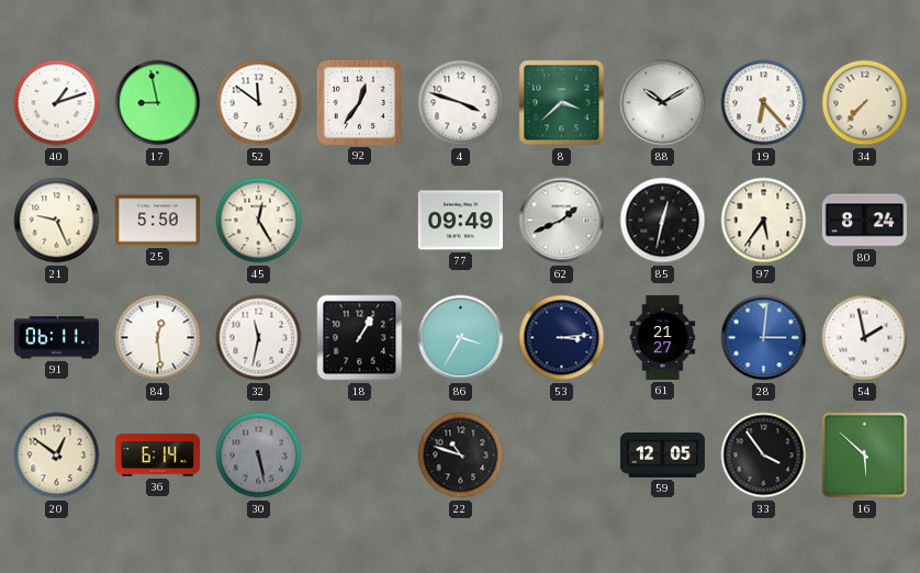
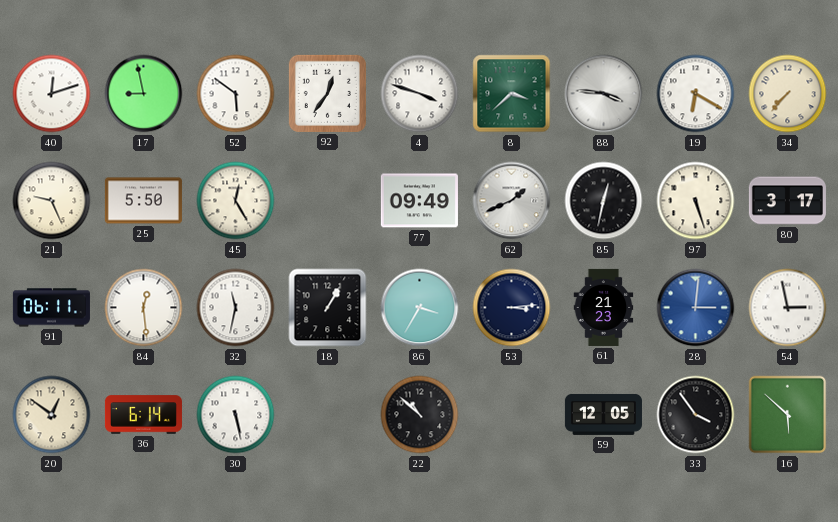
40: 1:12 -> 12:12
52: 11:51 -> 5:51
88: 10:10 -> 3:46
19: 6:23 -> 6:20
97: 5:36 -> 5:27
80: 8:24 -> 3:17
61: 21:27 -> 21:23
54: 1:58 -> 2:58
30 dial: grey -> white
22: 10:48 -> 10:52
